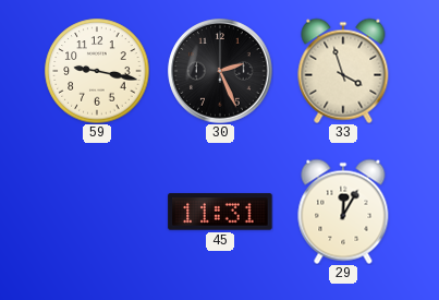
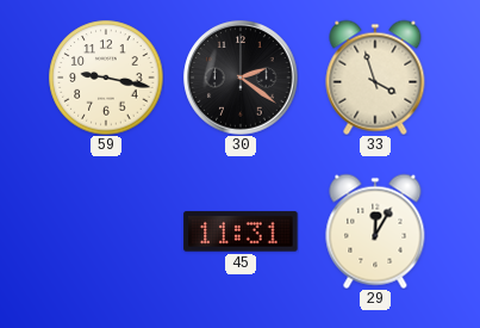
30: 2:26 -> 2:21
